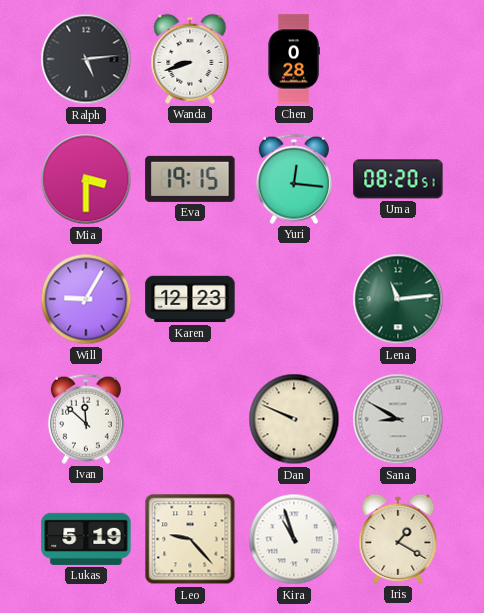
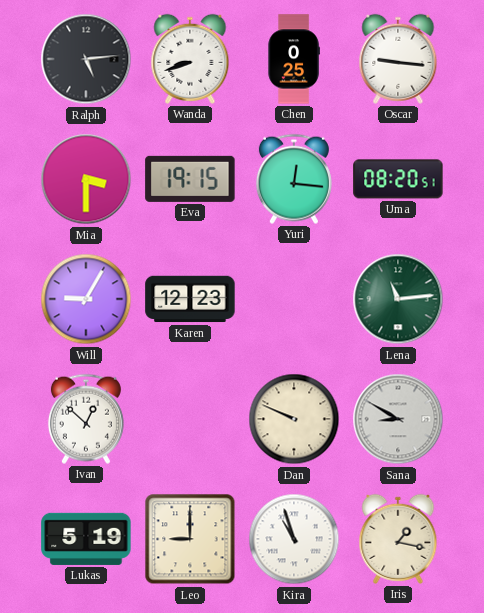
Chen: 0:28 -> 0:25
Oscar: none -> 9:16
Ivan: 11:52 -> 12:52
Leo: 9:23 -> 9:00
Iris: 1:20 -> 1:17
